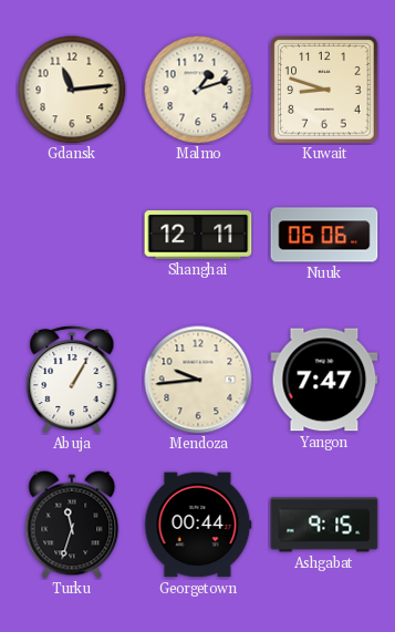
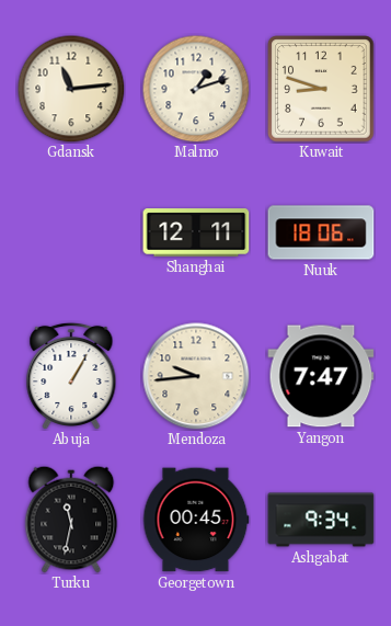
Nuuk: 06:06 -> 18:06
Turku: 11:33 -> 11:32
Georgetown: 00:44 -> 00:45
Ashgabat: 9:15 -> 9:34
